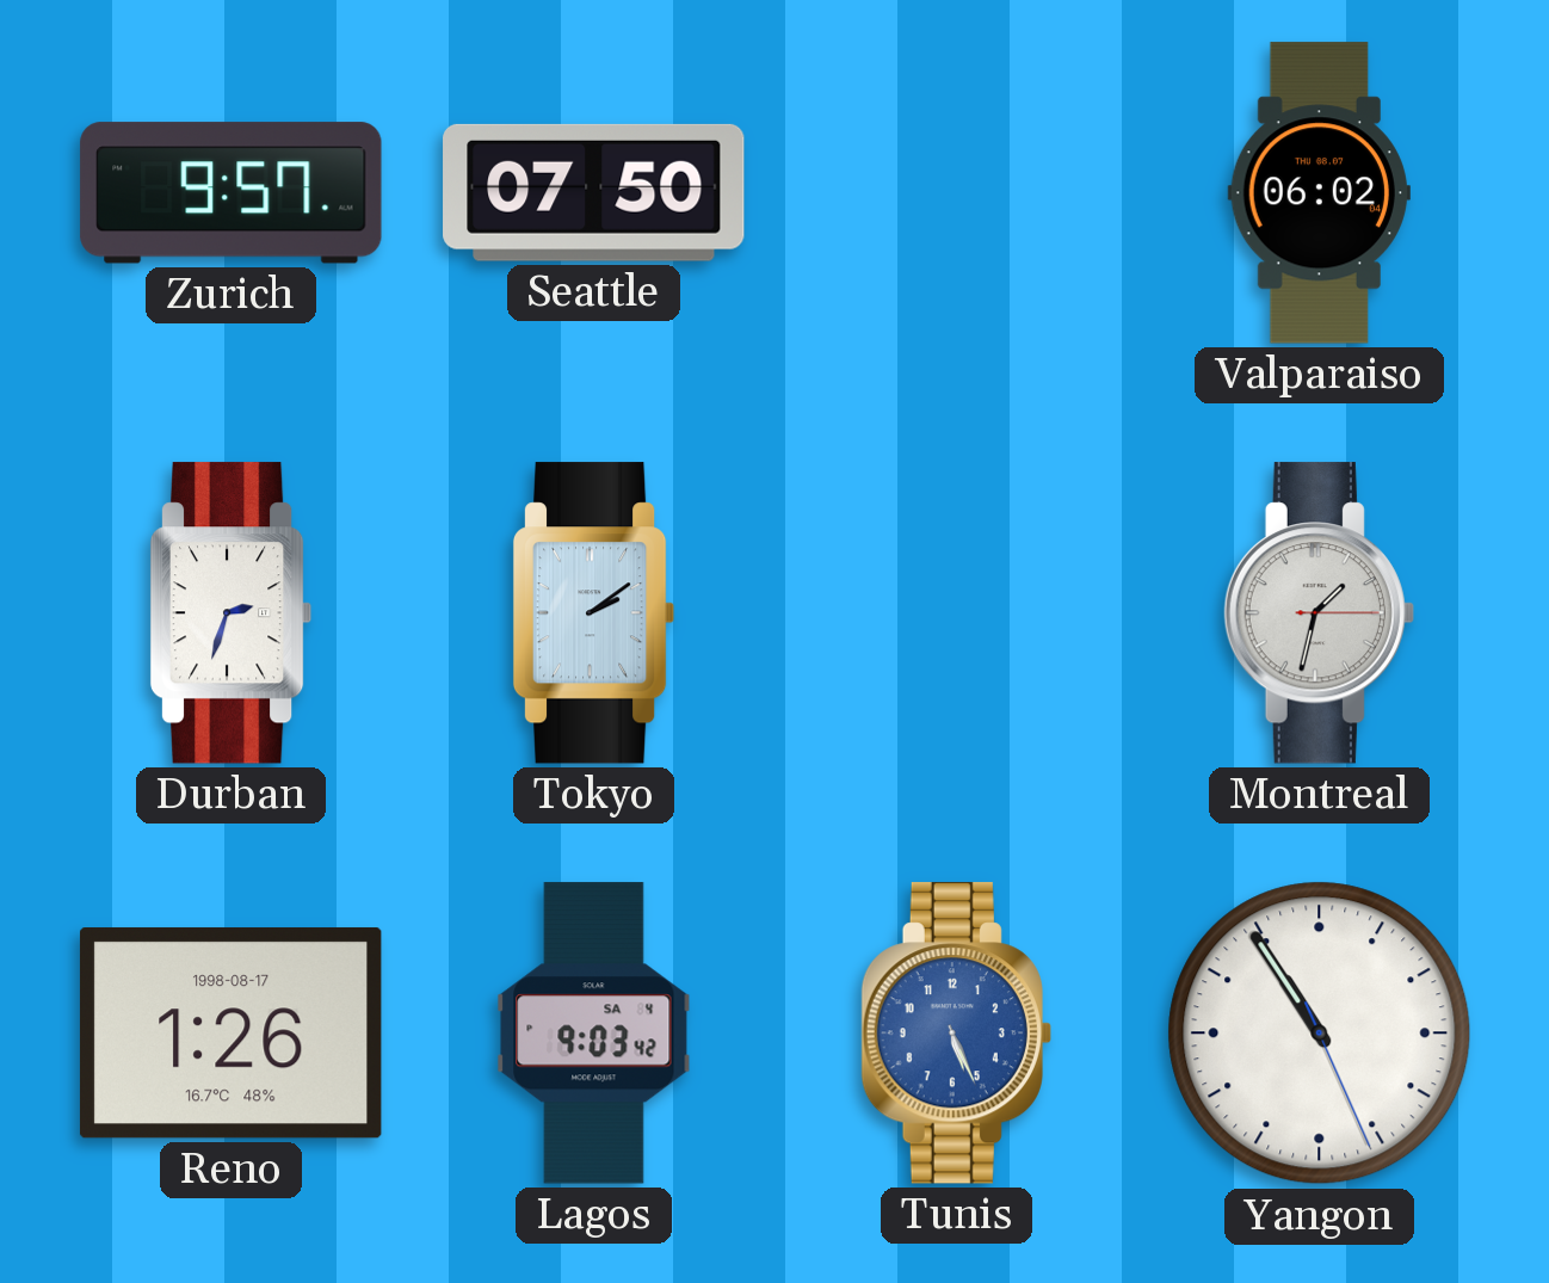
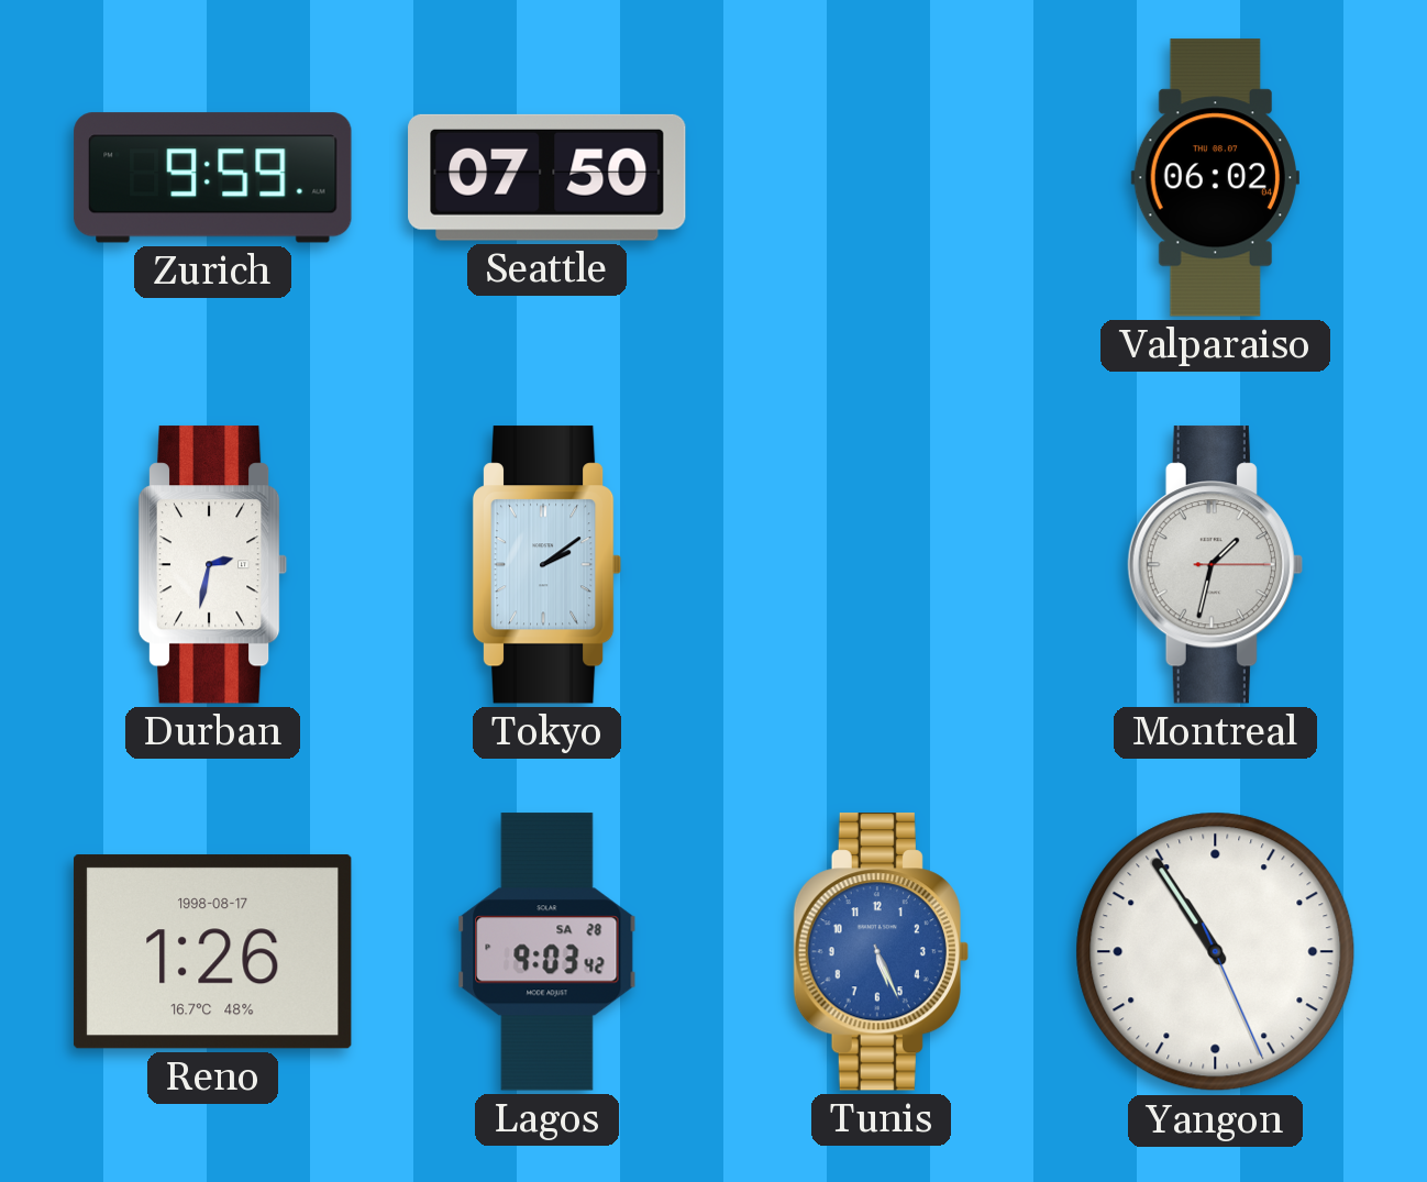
Zurich: 9:57 -> 9:59
Durban: 2:33 -> 2:32
Lagos date: SA 4 -> SA 28
